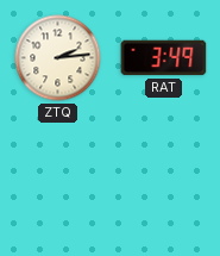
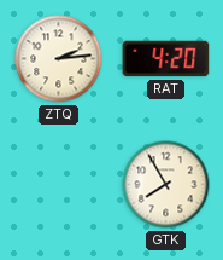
RAT: 3:49 -> 4:20
GTK: none -> 7:55
